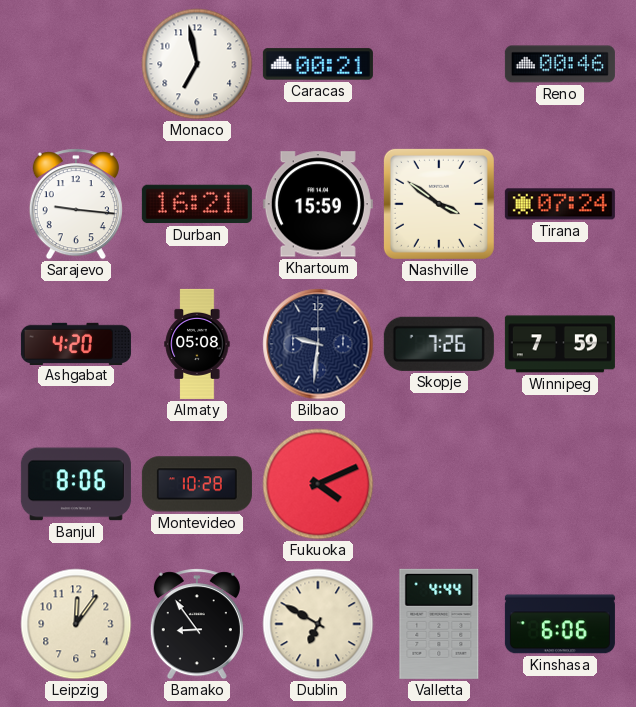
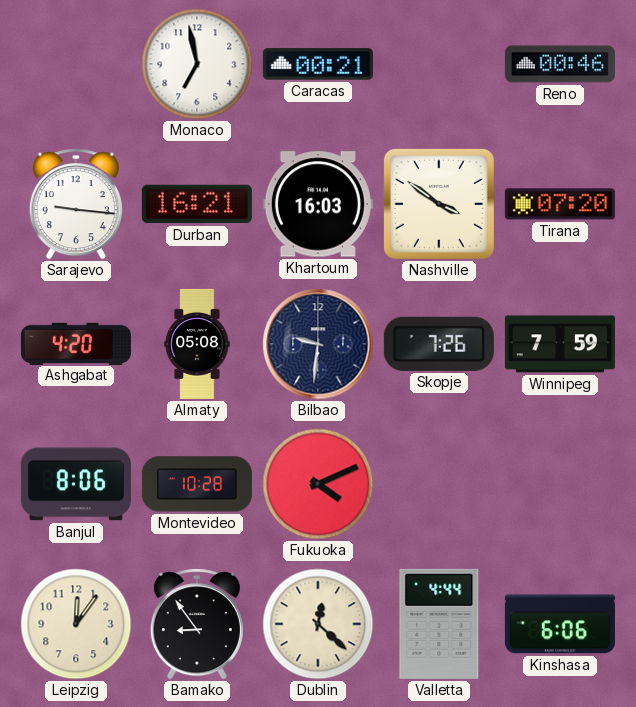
Khartoum: 15:59 -> 16:03
Tirana: 07:24 -> 07:20
Dublin: 6:50 -> 12:22
